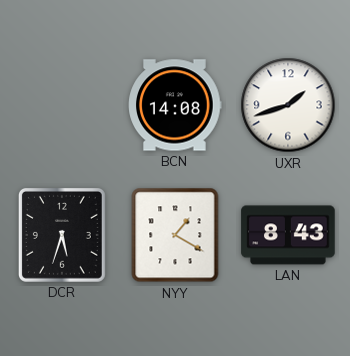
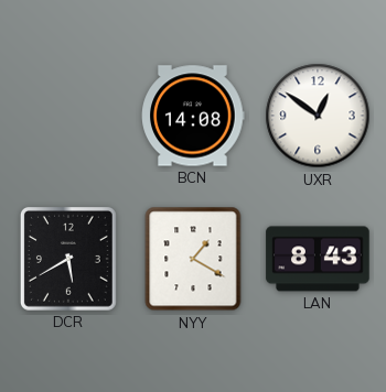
UXR: 1:42 -> 12:51
DCR: 5:33 -> 5:40
